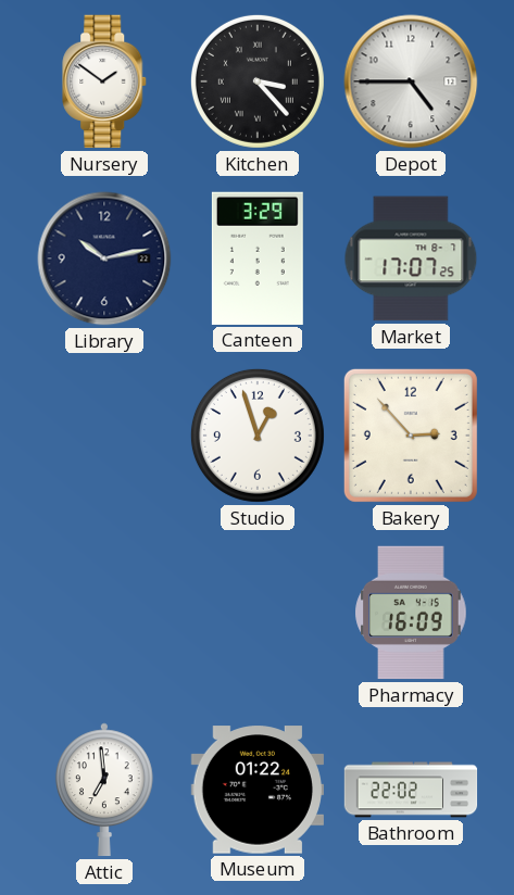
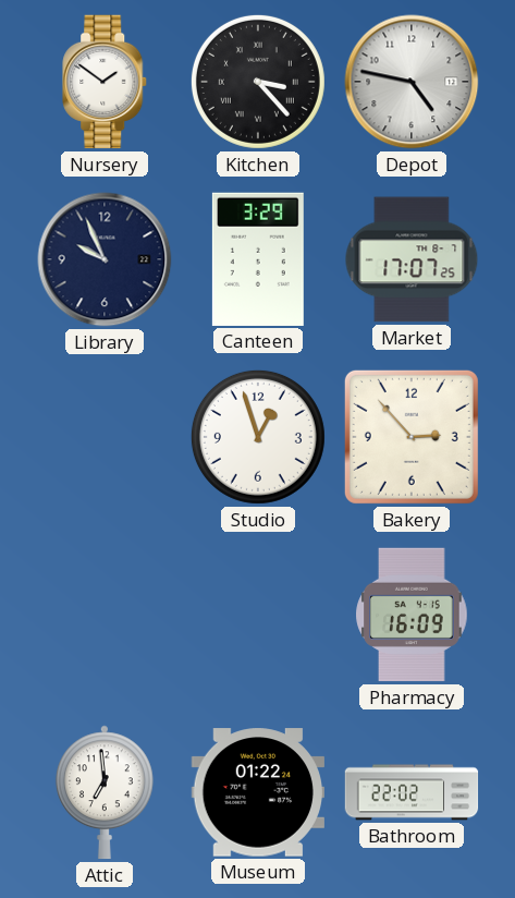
Depot: 4:45 -> 4:47
Library: 10:13 -> 9:56
